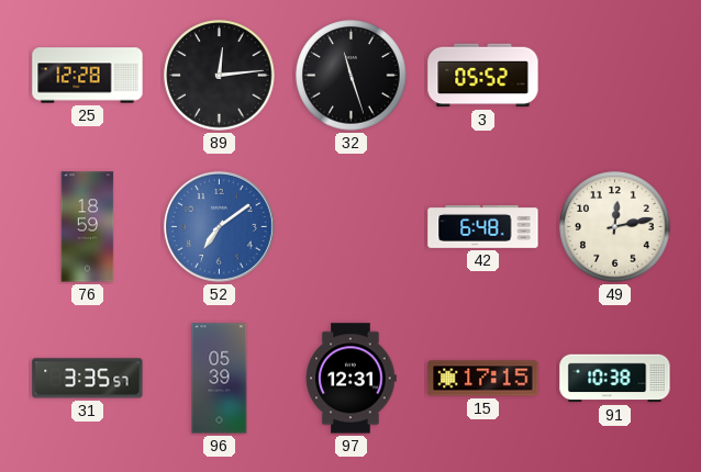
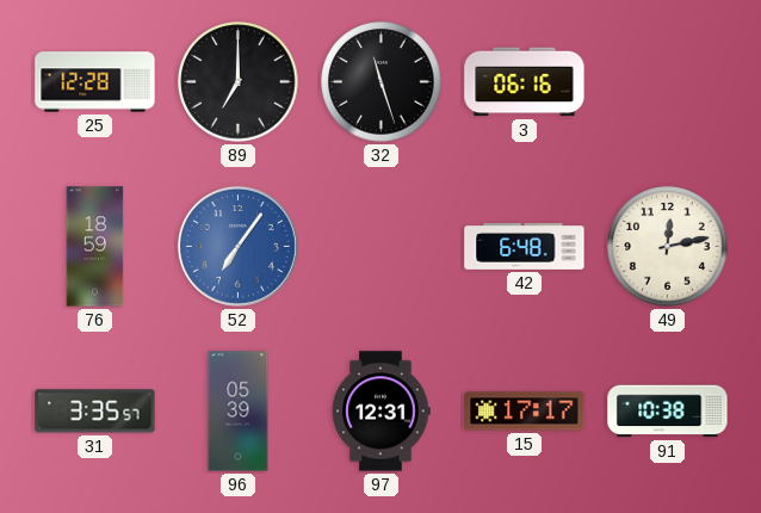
89: 12:14 -> 7:00
3: 05:52 -> 06:16
52: 7:09 -> 7:06
15: 17:15 -> 17:17
